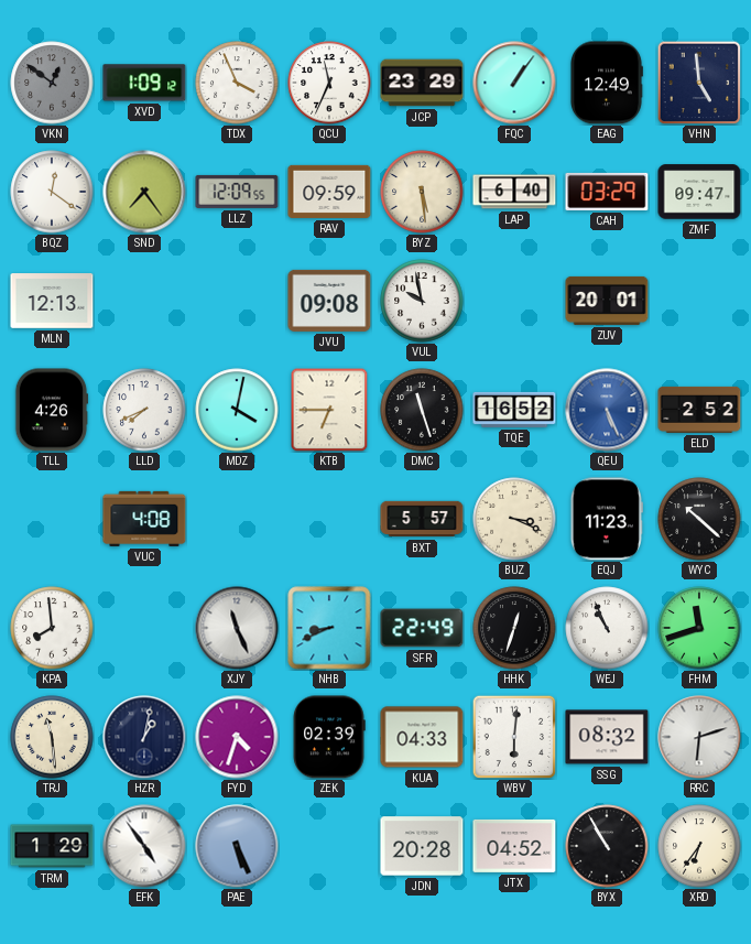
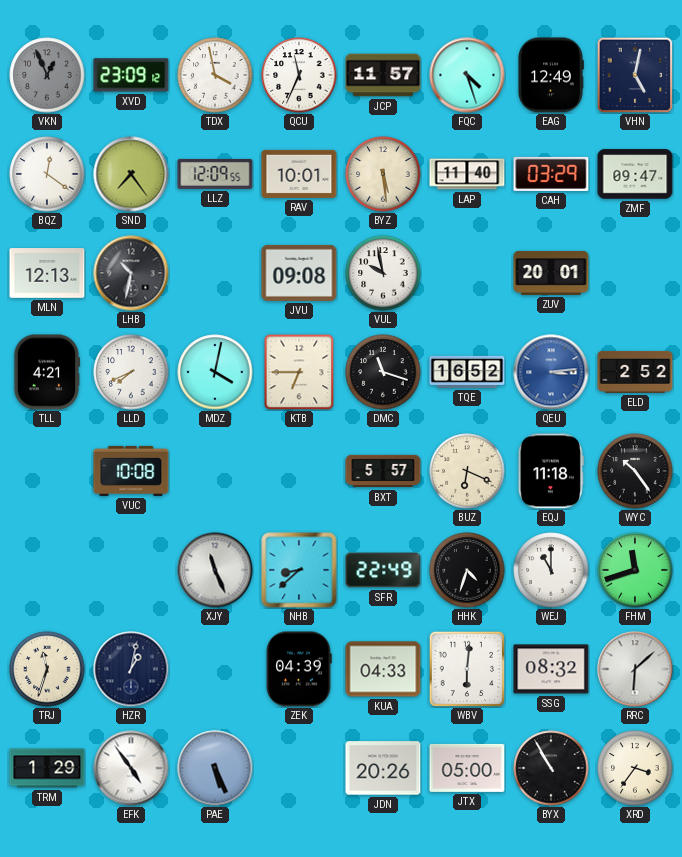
VKN: 12:51 -> 12:56
XVD: 1:09 -> 23:09
TDX: 3:56 -> 3:58
JCP: 23:29 -> 11:57
FQC: 1:06 -> 4:27
VHN: 4:59 -> 5:02
RAV: 09:59 -> 10:01
LAP: 6:40 -> 11:40
LHB: none -> 10:32
TLL: 4:26 -> 4:21
DMC: 11:27 -> 11:18
QEU: 5:26 -> 3:14
VUC: 4:08 -> 10:08
BUZ: 3:19 -> 6:19
EQJ: 11:23 -> 11:18
WYC: 10:22 -> 10:24
KPA: 7:59 -> none
NHB: 8:41 -> 8:38
HHK: 12:33 -> 4:33
WEJ: 10:56 -> 11:00
TRJ: 11:29 -> 11:33
FYD: 4:33 -> none
ZEK: 02:39 -> 04:39
RRC: 6:12 -> 6:08
JDN: 20:28 -> 20:26
JTX: 04:52 -> 05:00
XRD: 6:36 -> 3:36
